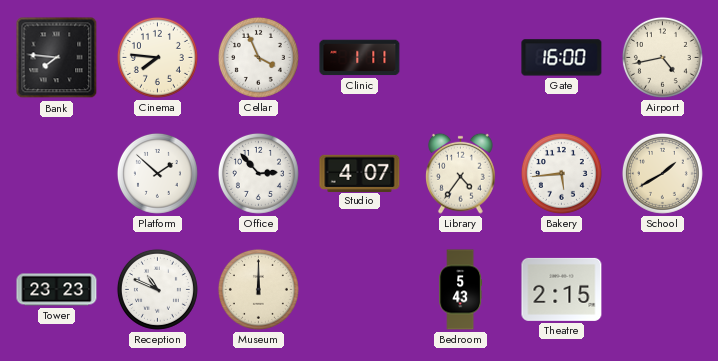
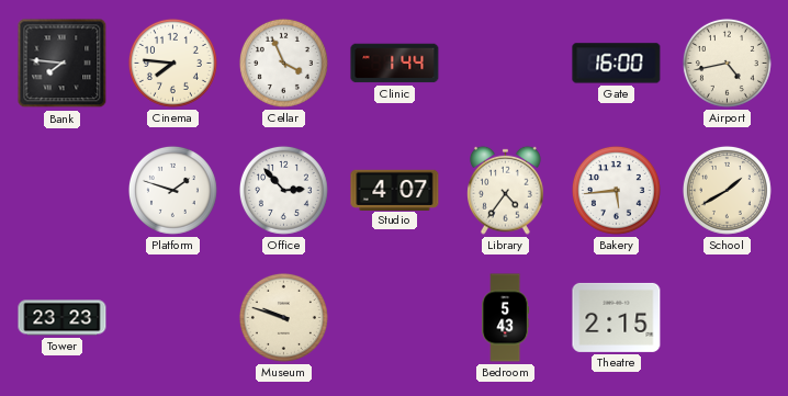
Clinic: 1:11 -> 1:44
Platform: 1:52 -> 1:48
Reception: 10:49 -> none
Museum: 12:00 -> 9:48
